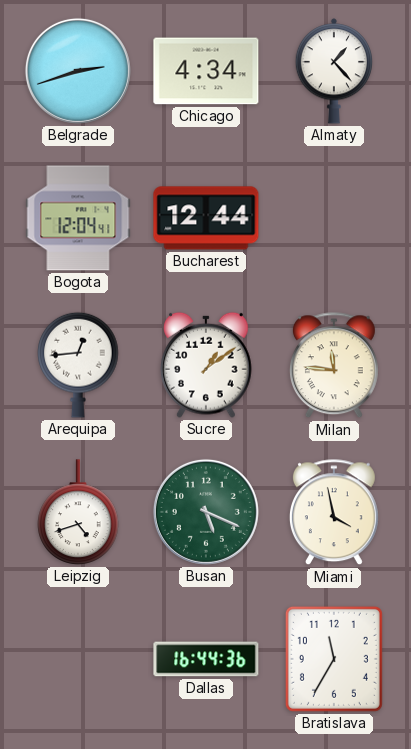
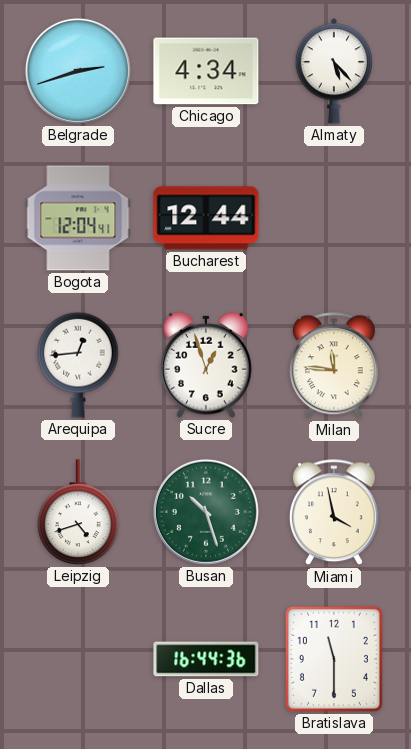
Almaty: 1:23 -> 5:23
Sucre: 1:09 -> 12:57
Busan: 5:19 -> 10:27
Bratislava: 11:35 -> 11:30
